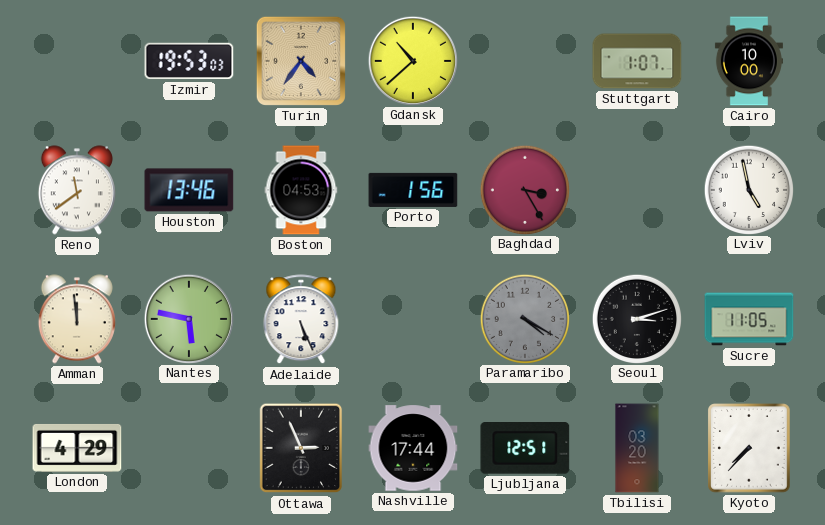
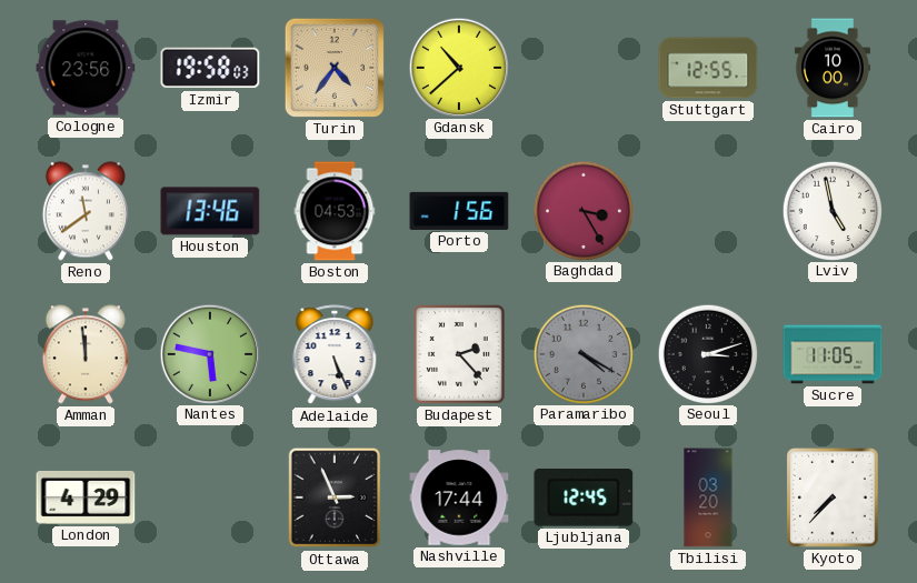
Cologne: none -> 23:56
Izmir: 19:53 -> 19:58
Stuttgart: 1:07 -> 12:55
Budapest: none -> 2:23
Ljubljana: 12:51 -> 12:45
